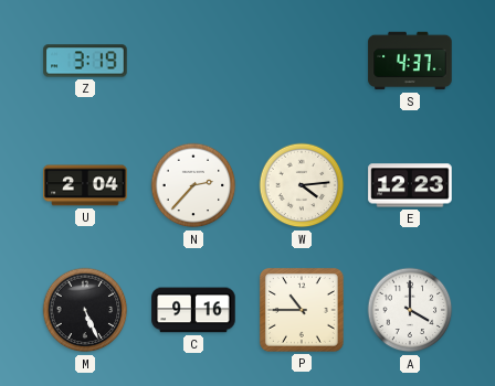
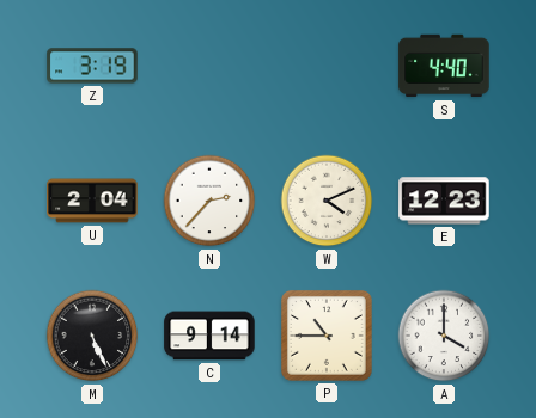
S: 4:37 -> 4:40
W: 4:14 -> 4:11
C: 9:16 -> 9:14
